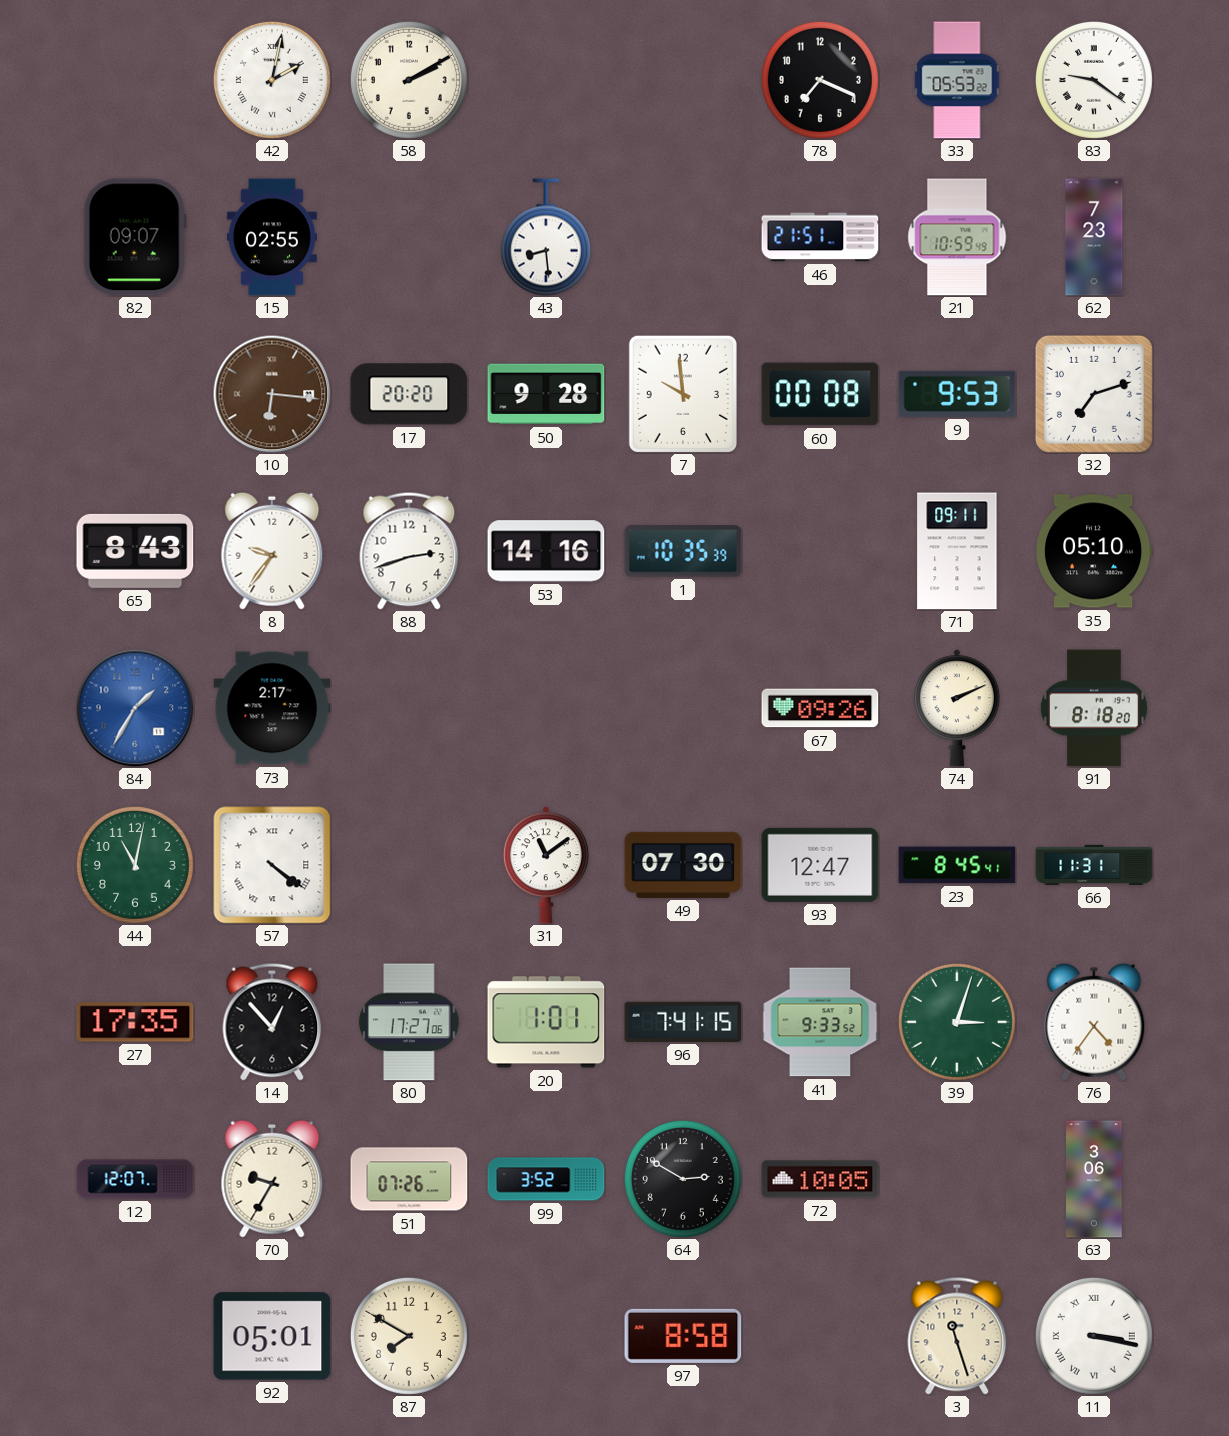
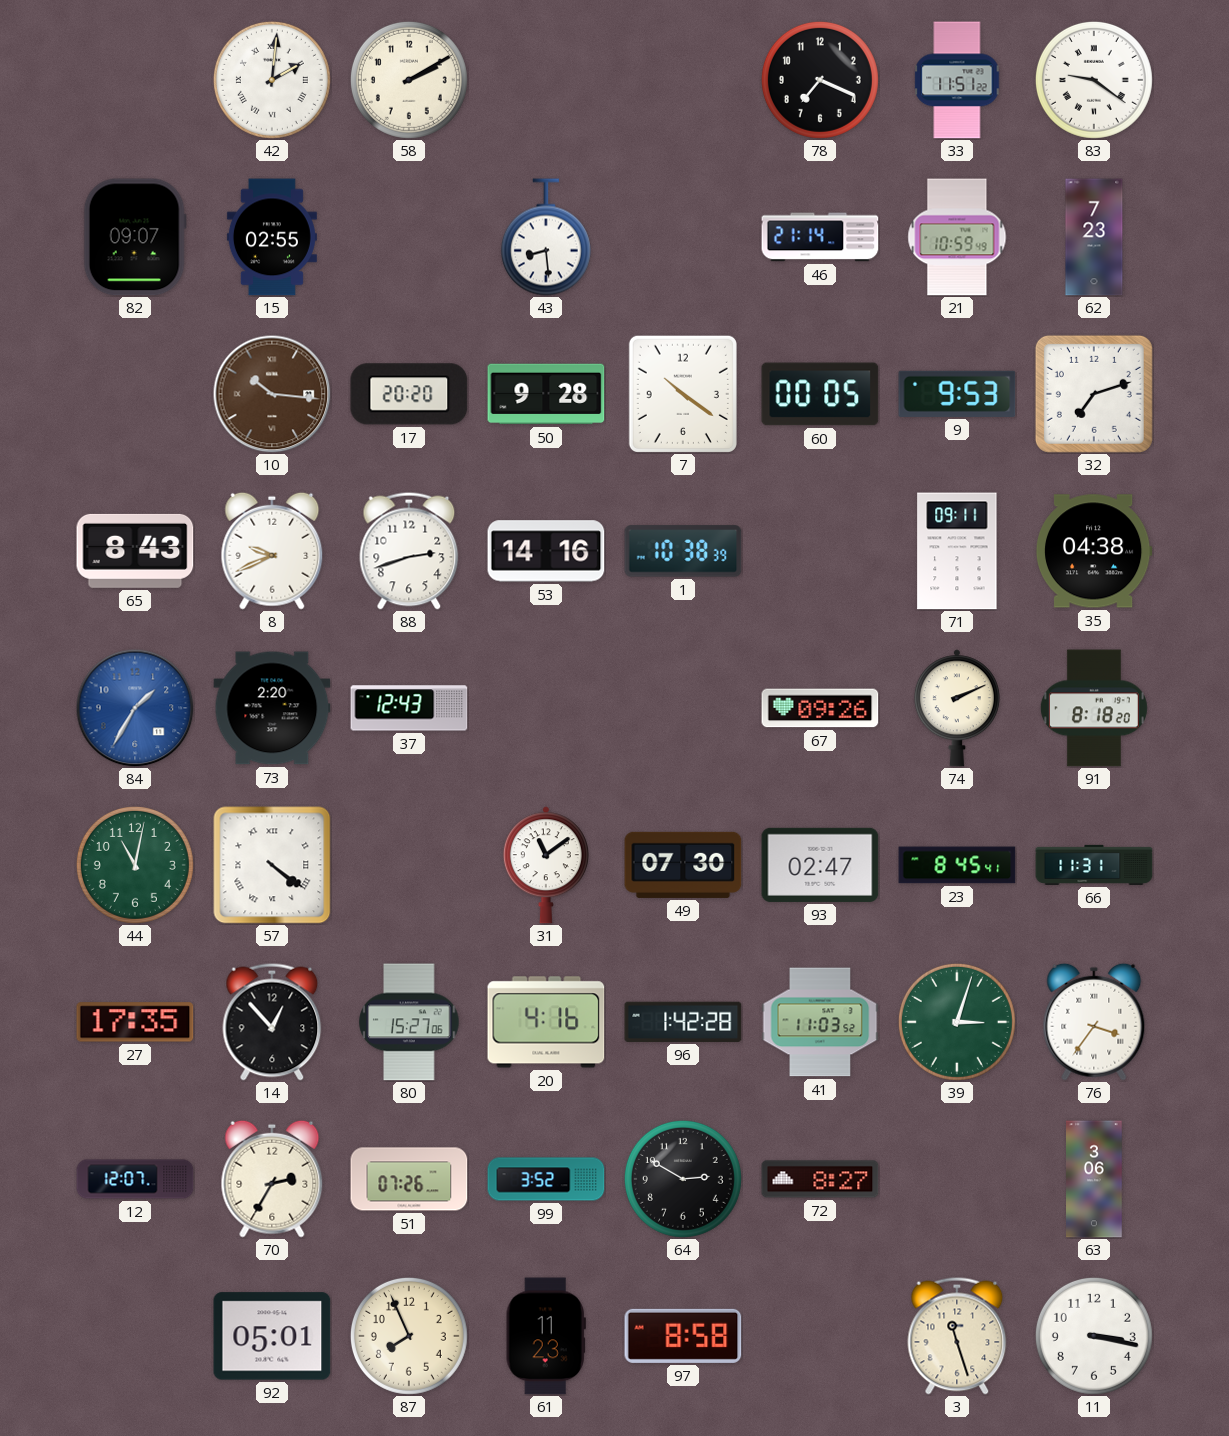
42: 2:02 -> 2:01
33: 05:53 -> 11:51
46: 21:51 -> 21:14
10: 6:16 -> 10:16
7: 9:59 -> 10:21
60: 00:08 -> 00:05
8: 9:36 -> 9:41
1: 10:35 -> 10:38
35: 05:10 -> 04:38
73: 2:17 -> 2:20
37: none -> 12:43
93: 12:47 -> 02:47
80: 17:27 -> 15:27
20: 1:01 -> 4:16
96: 7:41 -> 1:42
41: 9:33 -> 11:03
76: 4:36 -> 3:36
70: 9:35 -> 2:35
72: 10:05 -> 8:27
87: 7:50 -> 7:56
61: none -> 11:23
11 numerals: Roman -> Arabic
